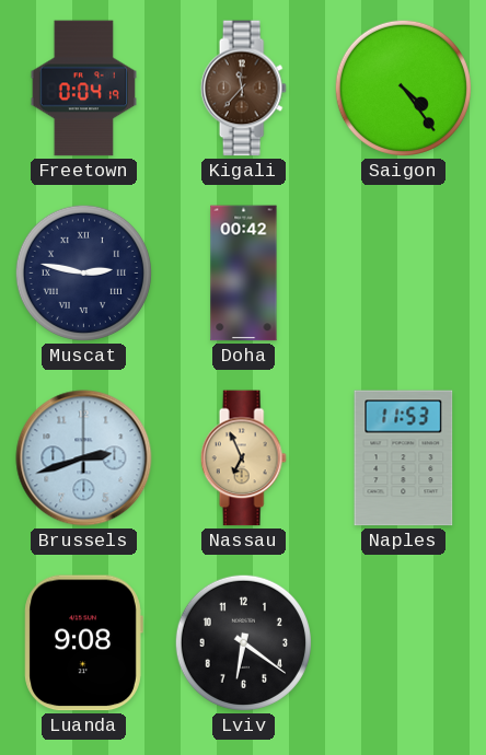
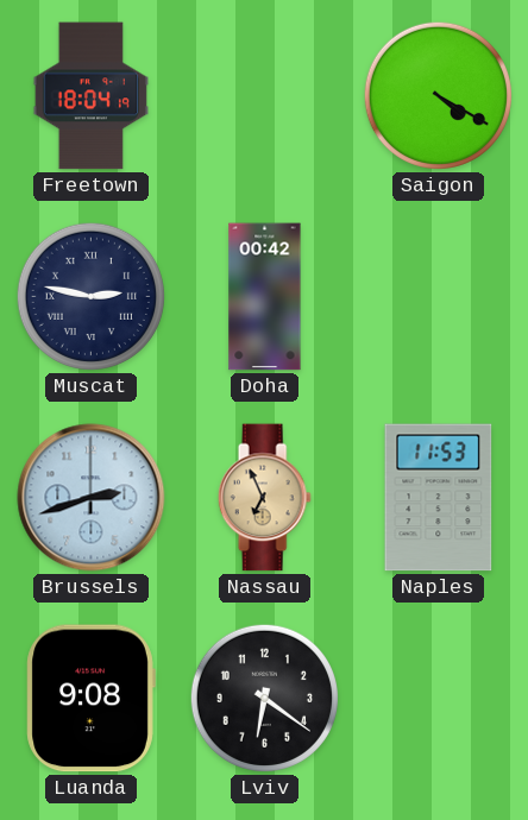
Freetown: 0:04 -> 18:04
Kigali: 11:37 -> none
Saigon: 4:24 -> 4:20
